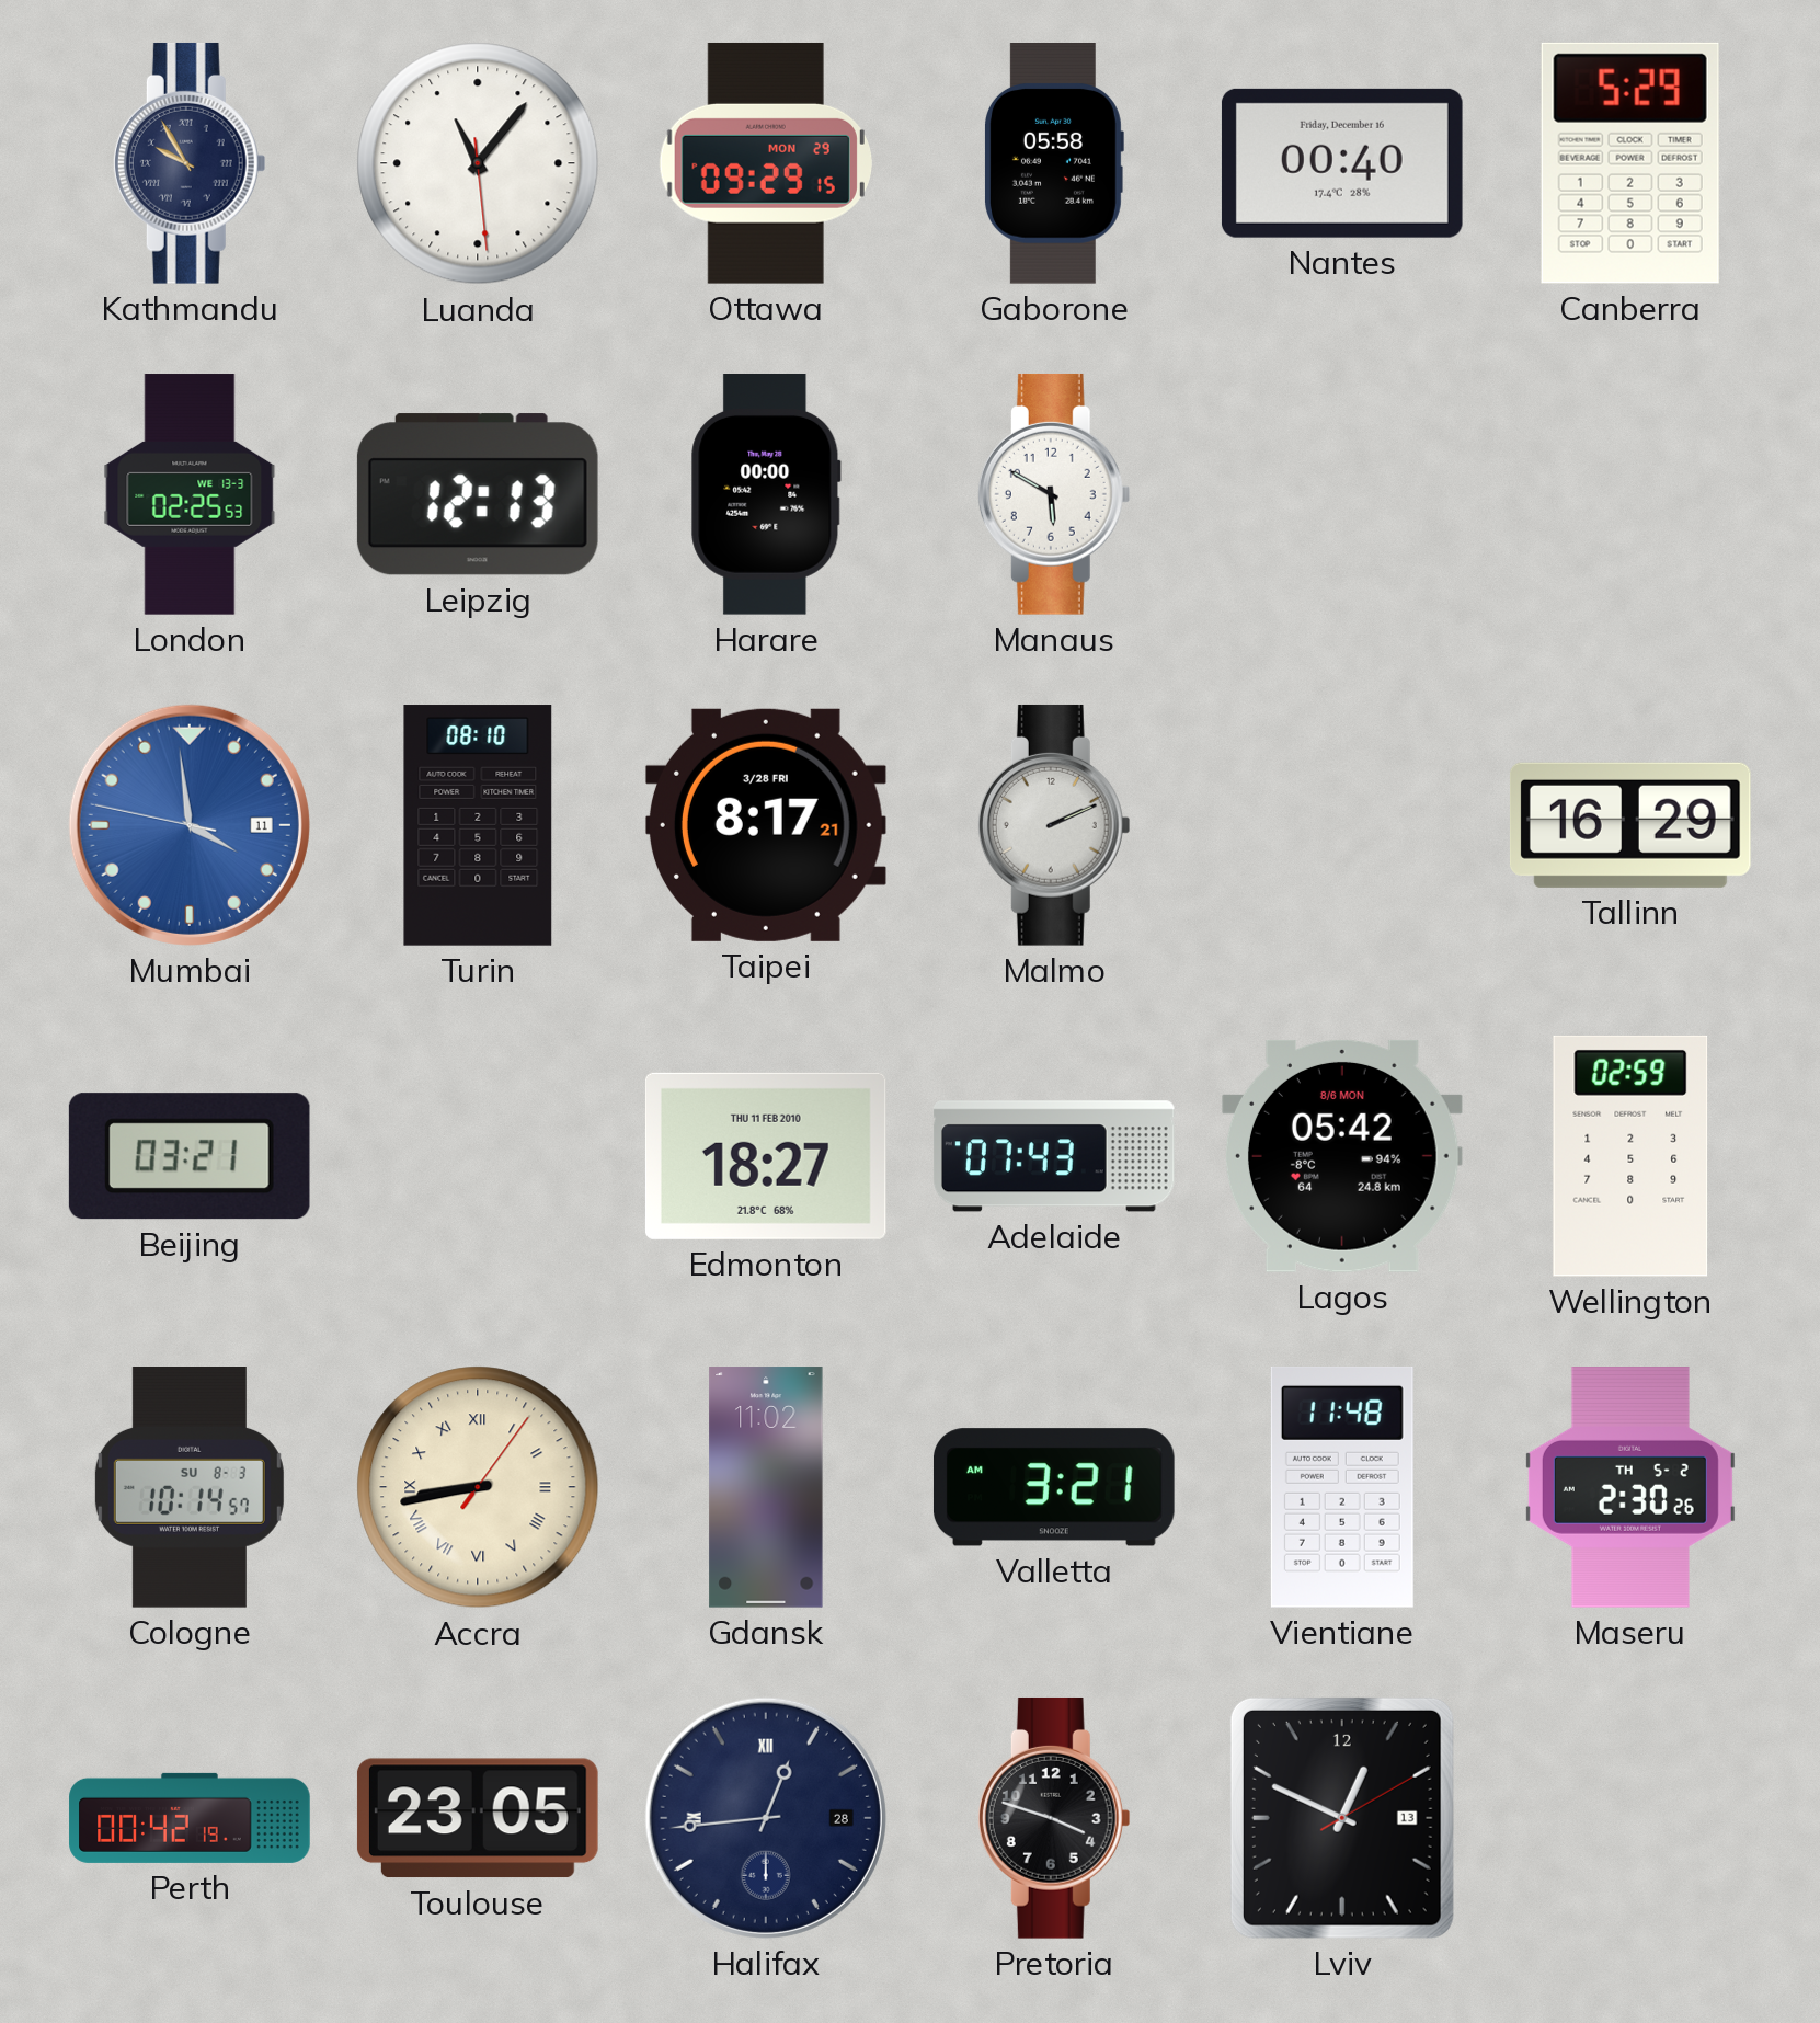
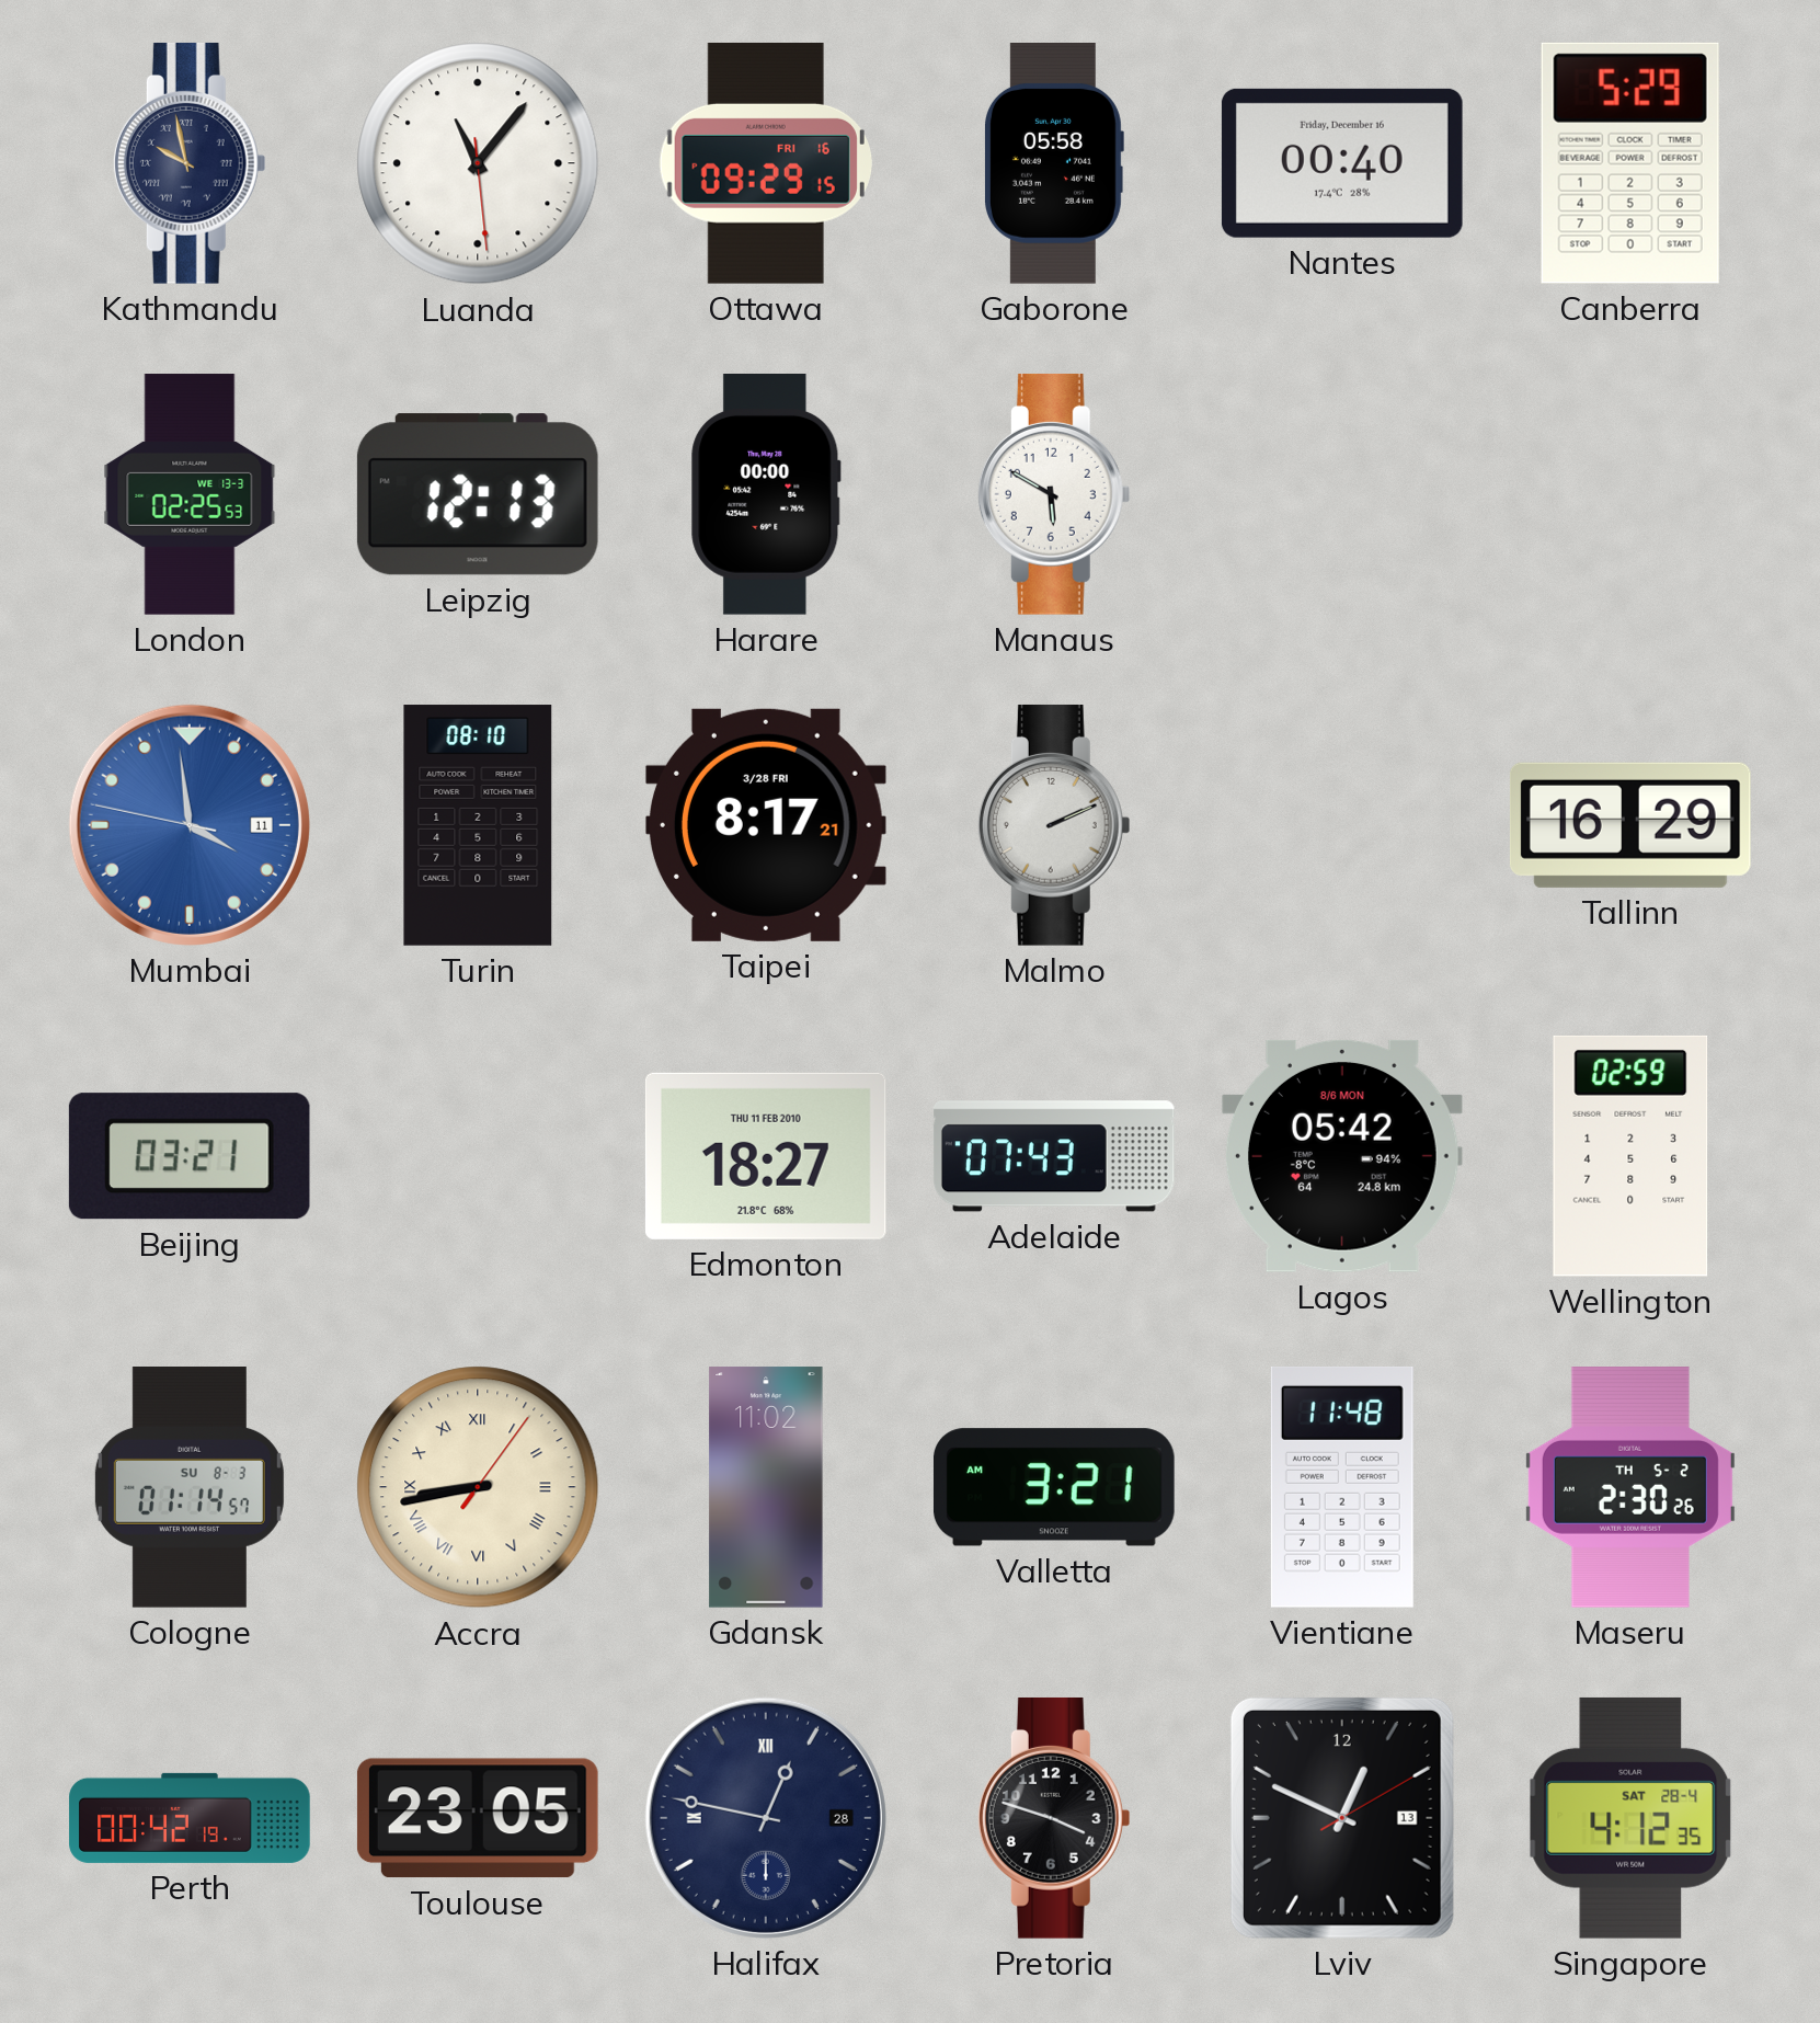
Kathmandu: 9:55 -> 9:58
Ottawa date: MON 29 -> FRI 16
Cologne: 10:14 -> 01:14
Halifax: 12:44 -> 12:47
Singapore: none -> 4:12
